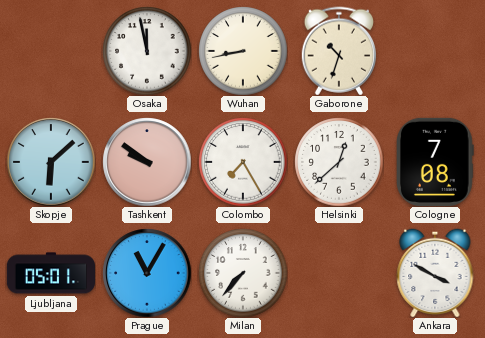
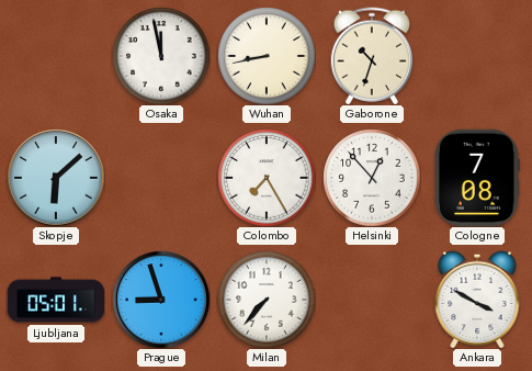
Tashkent: 9:51 -> none
Helsinki: 12:38 -> 12:53
Prague: 11:05 -> 8:57
